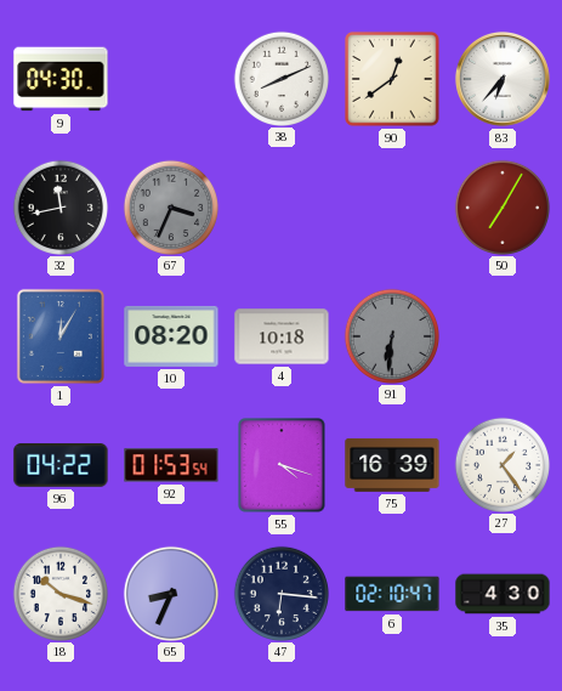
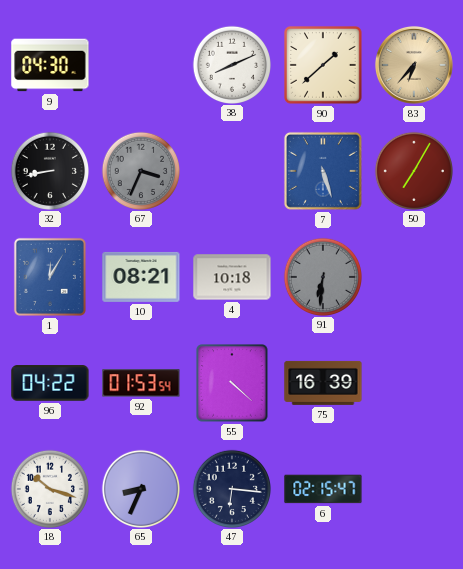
90: 12:39 -> 1:38
83 dial: white -> champagne
32: 11:43 -> 8:43
7: none -> 5:27
10: 08:20 -> 08:21
55: 4:18 -> 4:22
27: 1:24 -> none
6: 02:10 -> 02:15
35: 4:30 -> none
